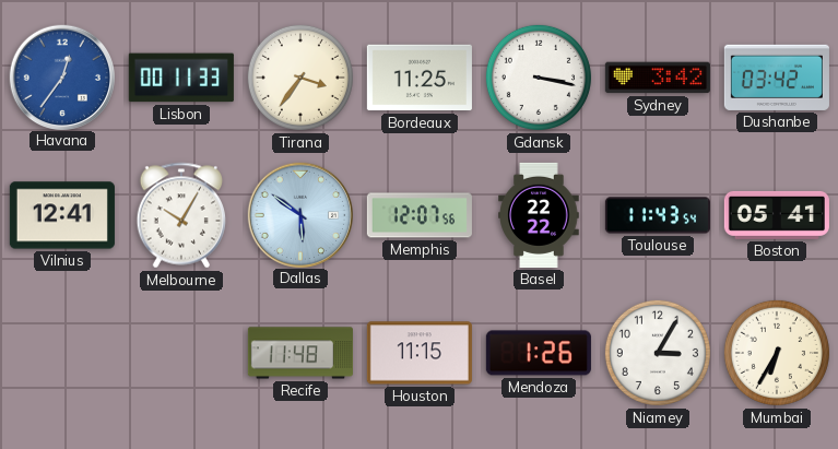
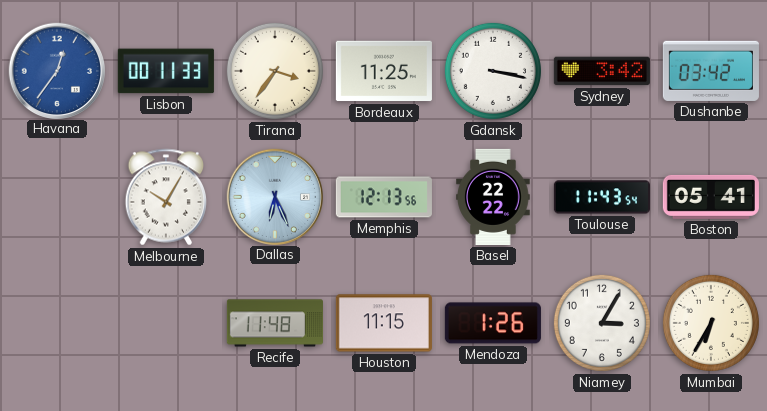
Vilnius: 12:41 -> none
Dallas: 5:51 -> 6:26
Memphis: 12:07 -> 12:13
